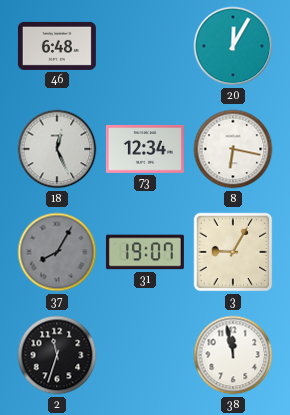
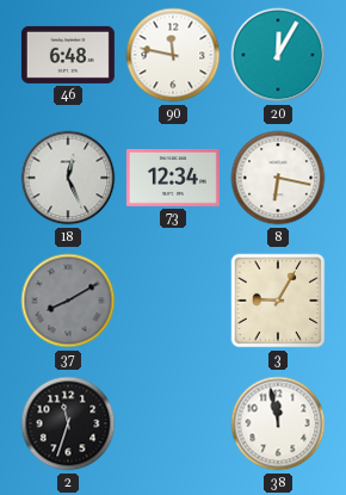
90: none -> 11:47
37: 8:05 -> 8:10
31: 19:07 -> none
